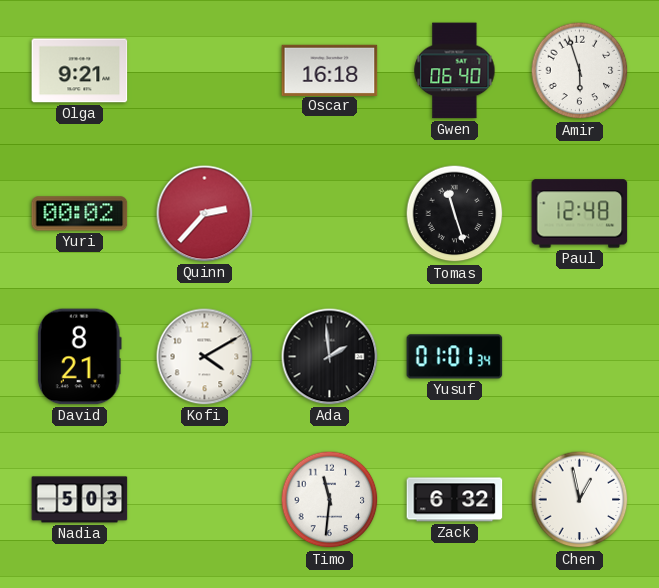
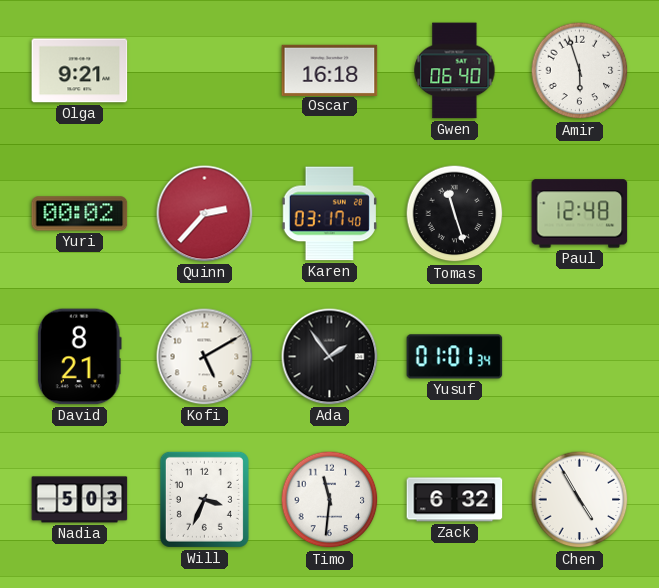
Karen: none -> 03:17
Kofi: 4:10 -> 5:10
Ada: 1:59 -> 1:54
Will: none -> 3:34
Chen: 12:58 -> 4:55
